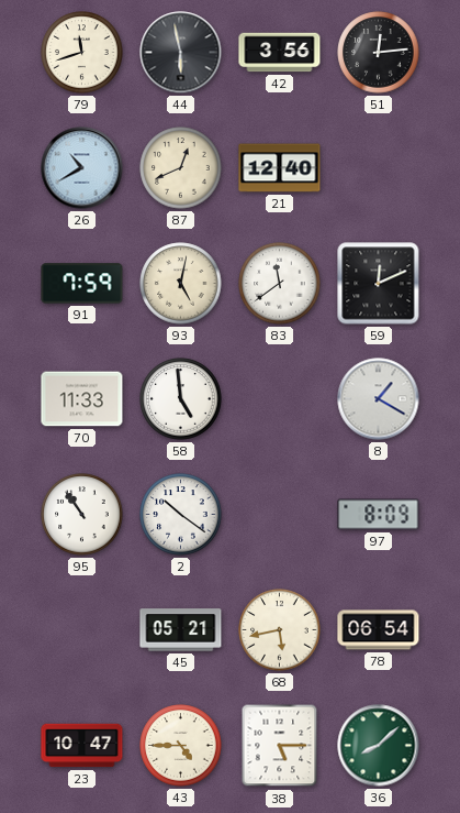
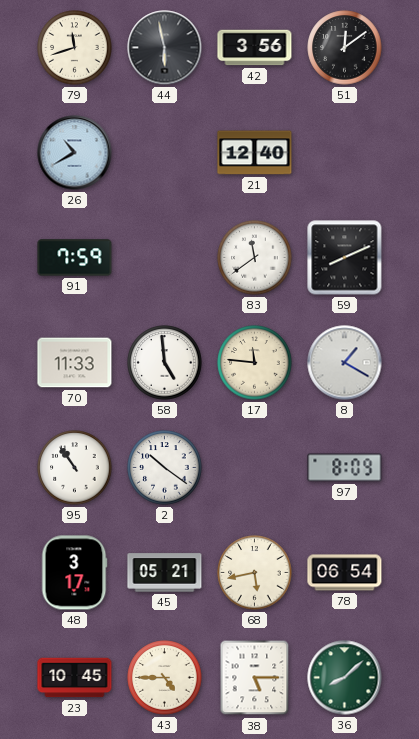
51: 12:14 -> 12:09
87: 12:41 -> none
93: 5:02 -> none
59: 12:11 -> 8:11
17: none -> 11:46
48: none -> 3:17
23: 10:47 -> 10:45
